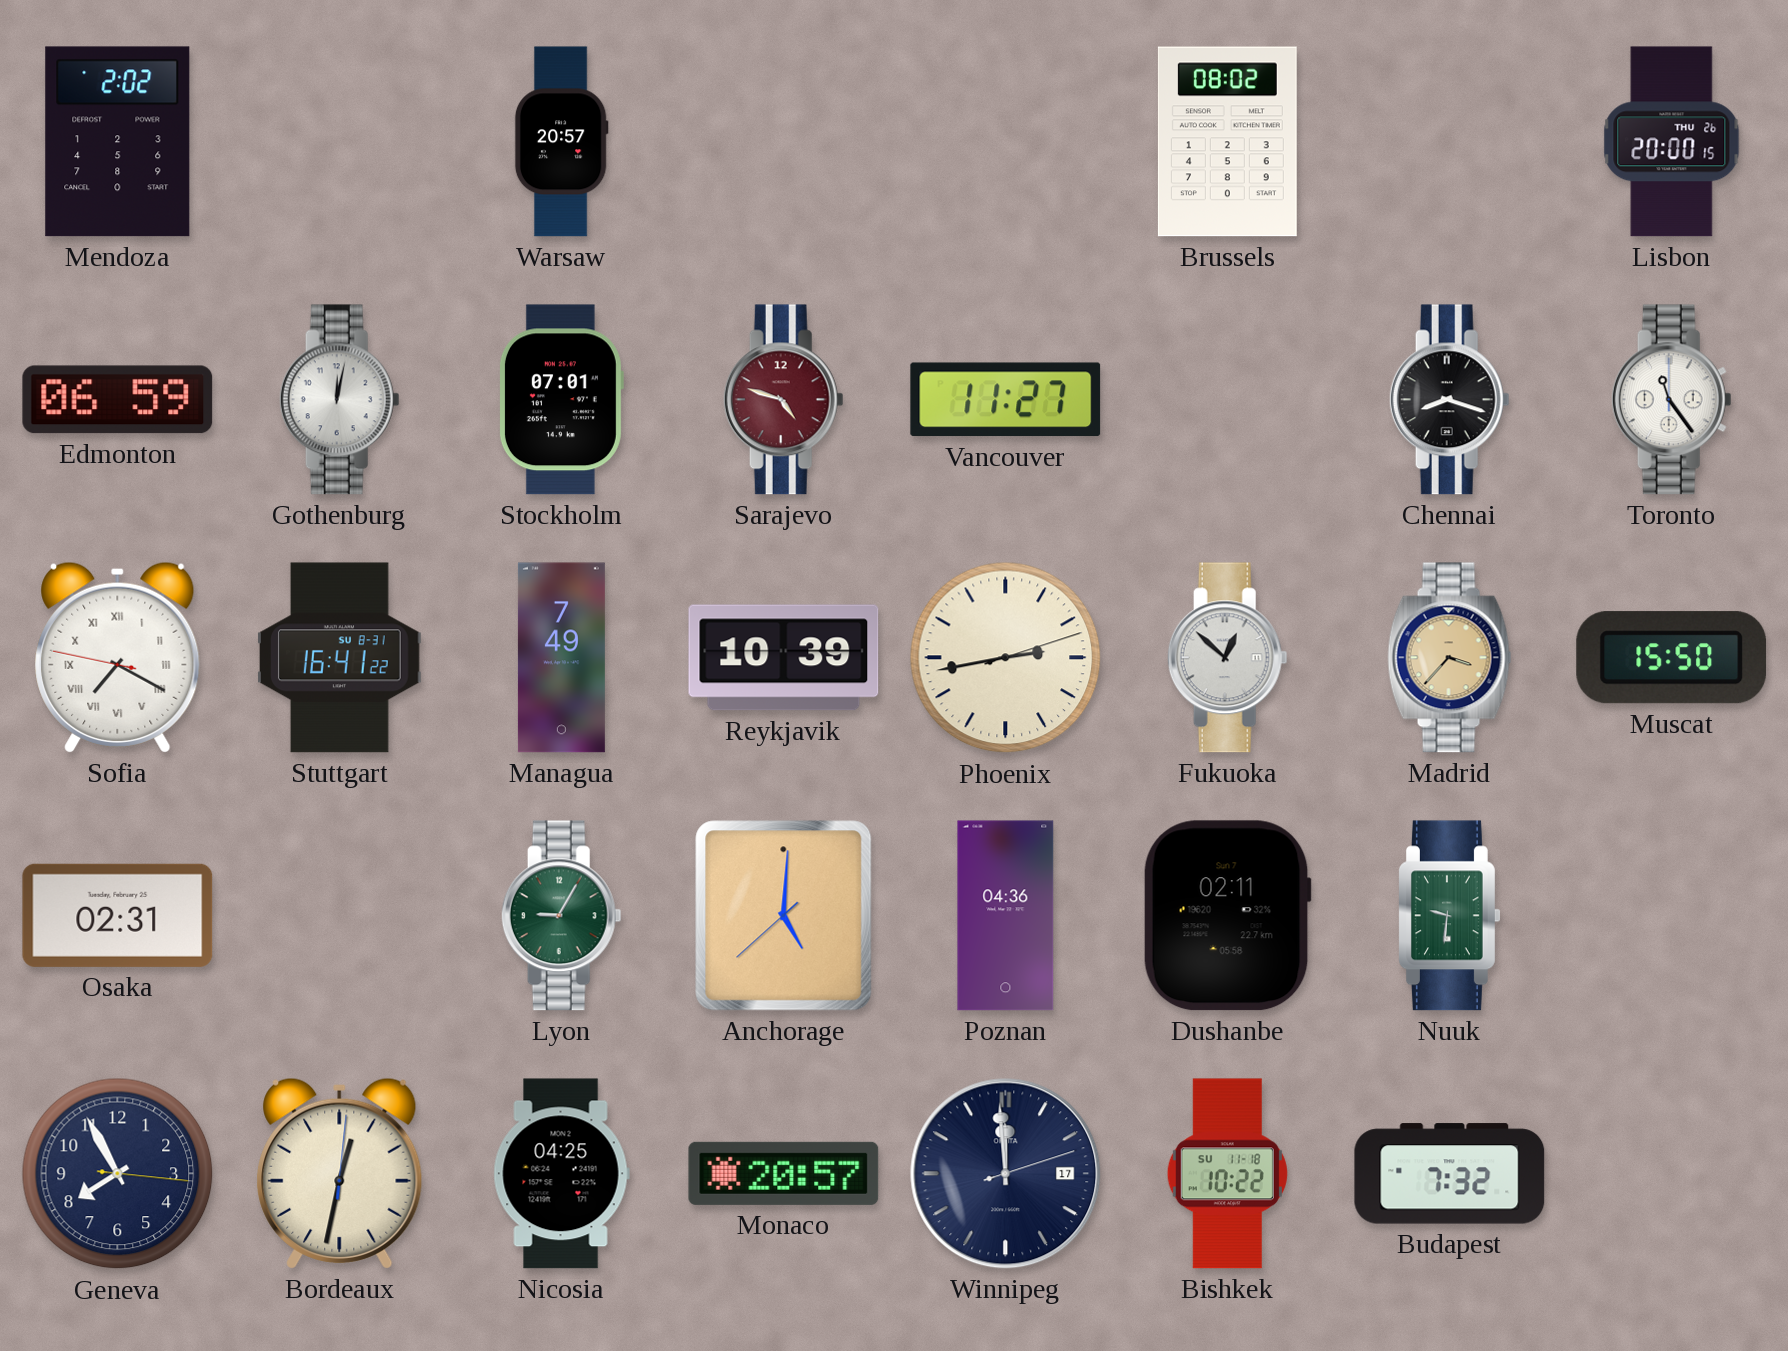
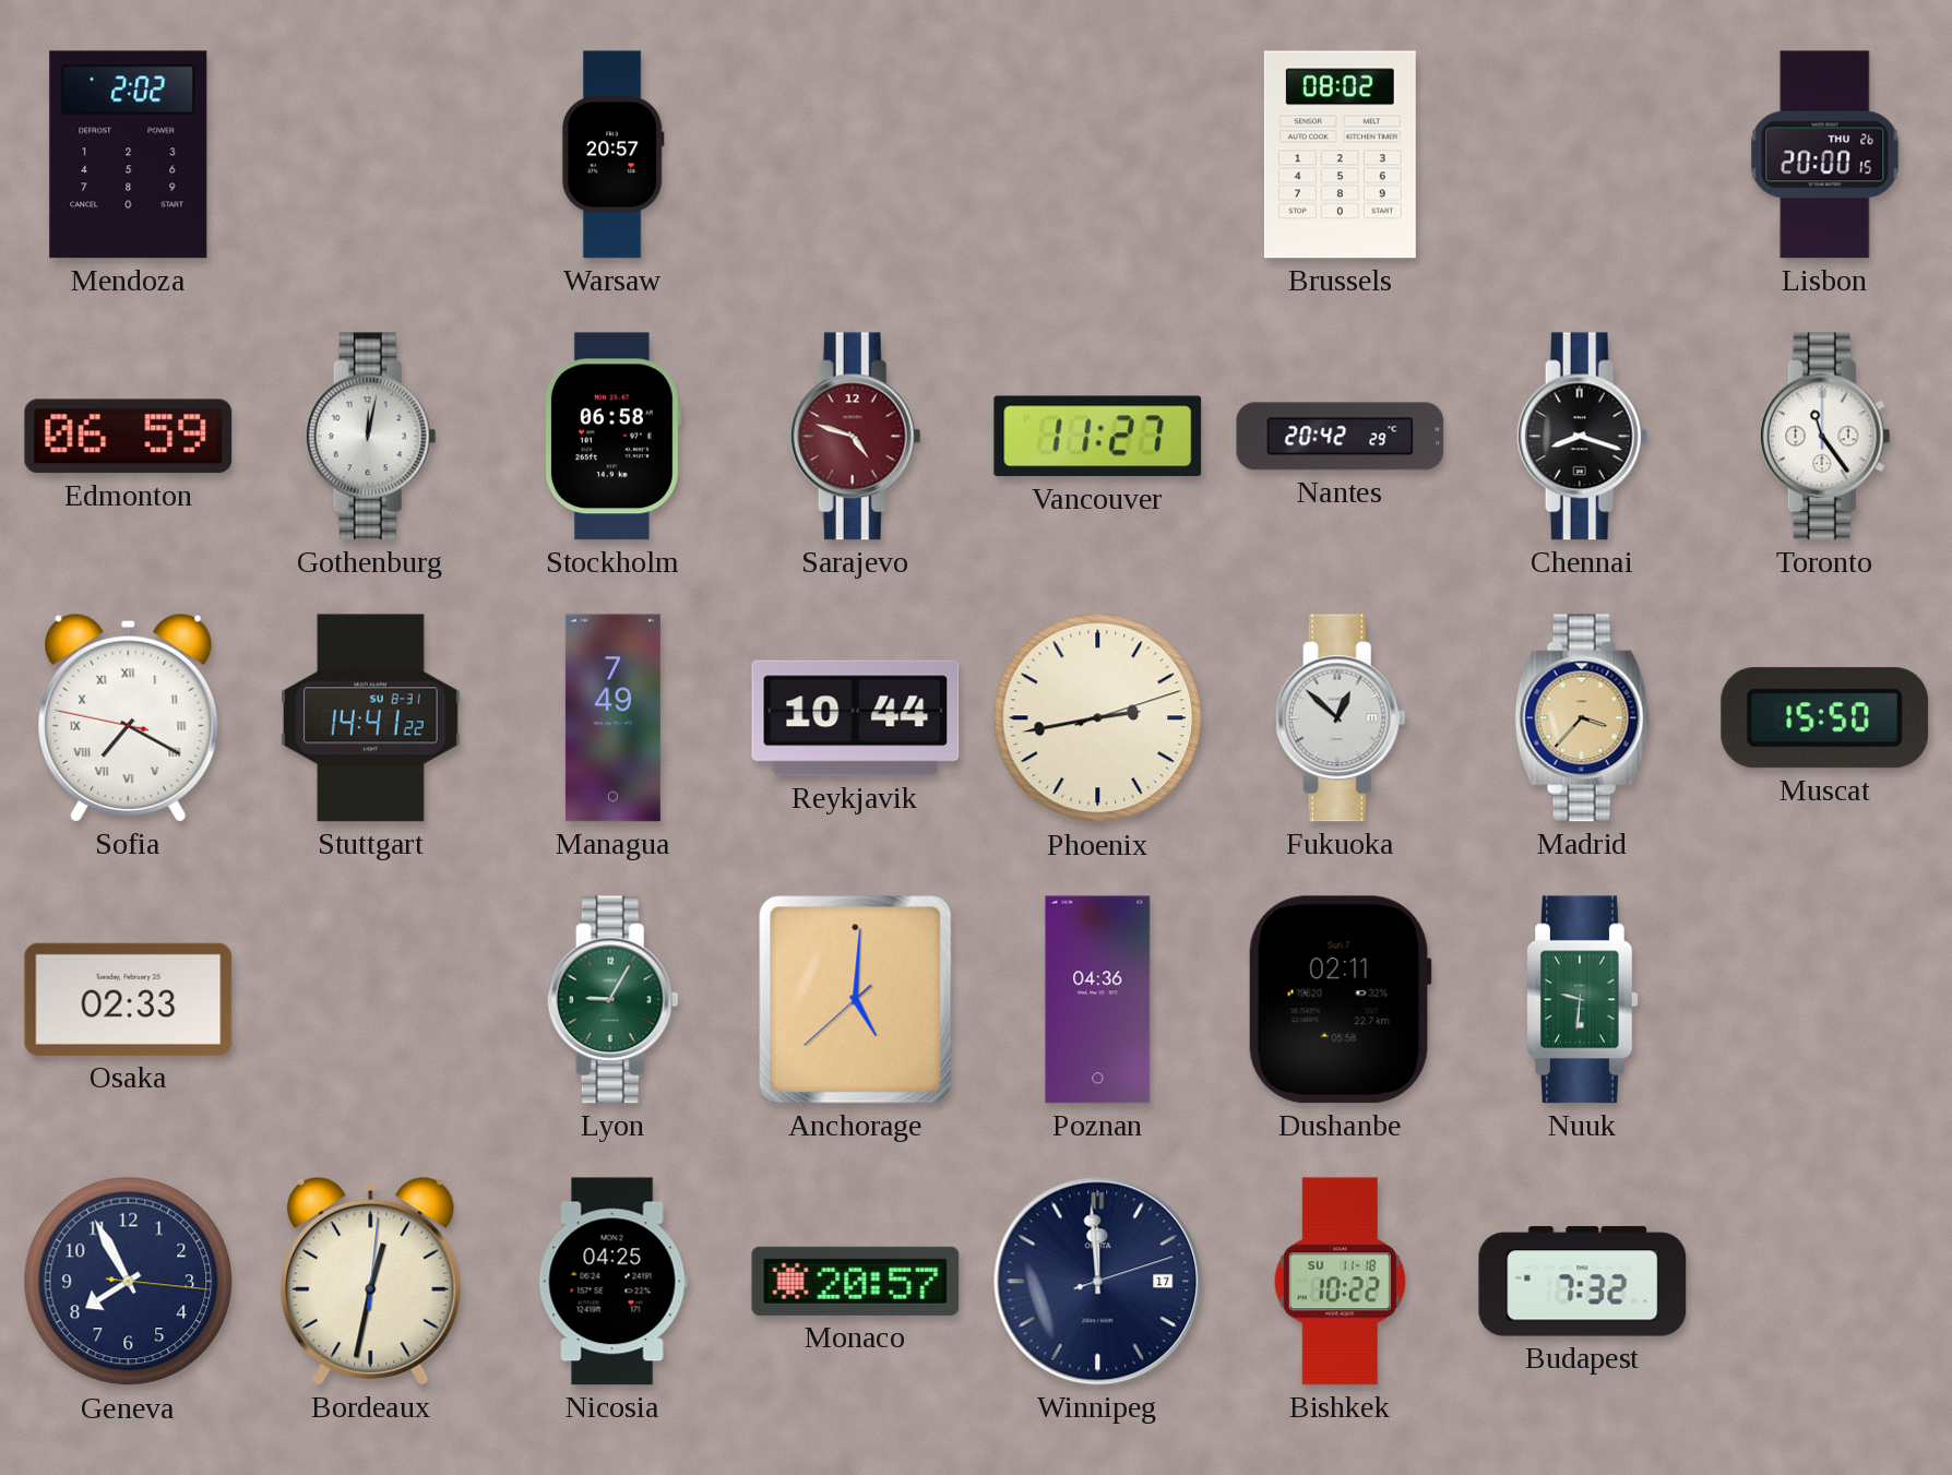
Stockholm: 07:01 -> 06:58
Nantes: none -> 20:42
Stuttgart: 16:41 -> 14:41
Reykjavik: 10:39 -> 10:44
Osaka: 02:31 -> 02:33
